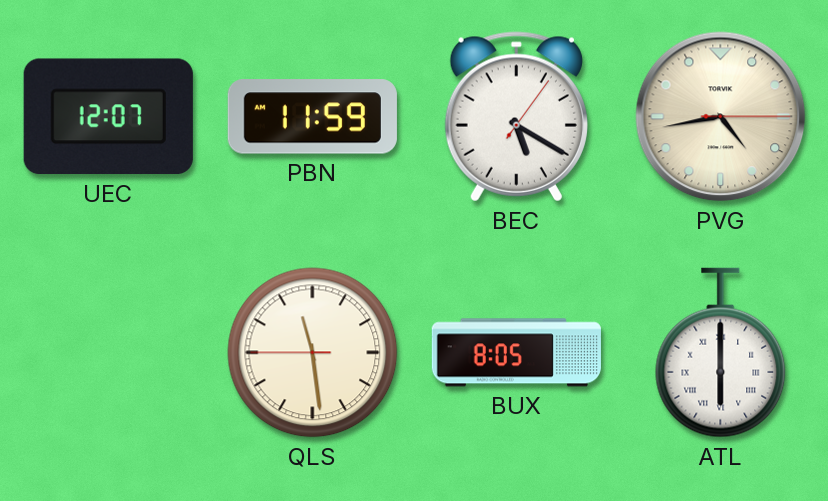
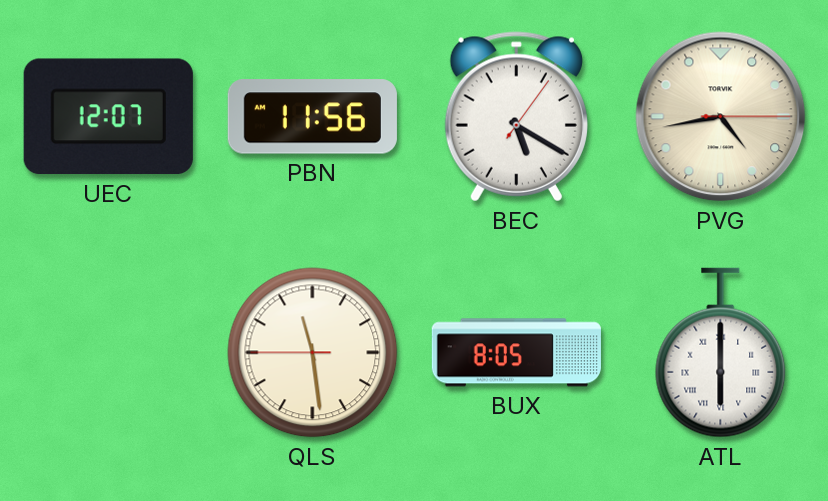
PBN: 11:59 -> 11:56
